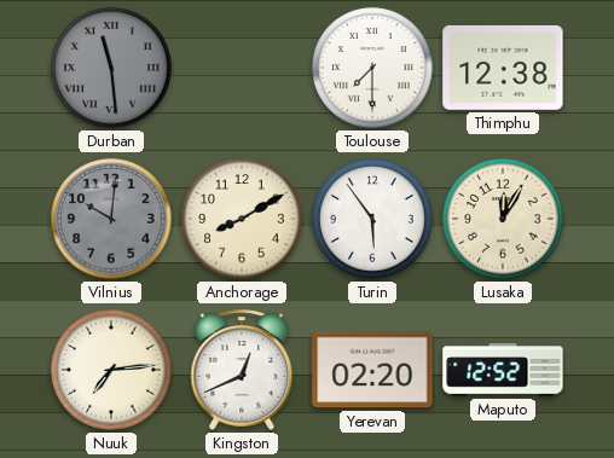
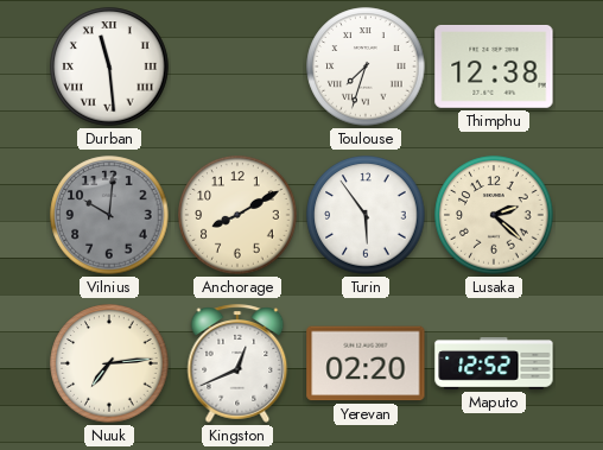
Durban dial: grey -> white
Toulouse: 7:30 -> 7:33
Lusaka: 12:05 -> 2:22
